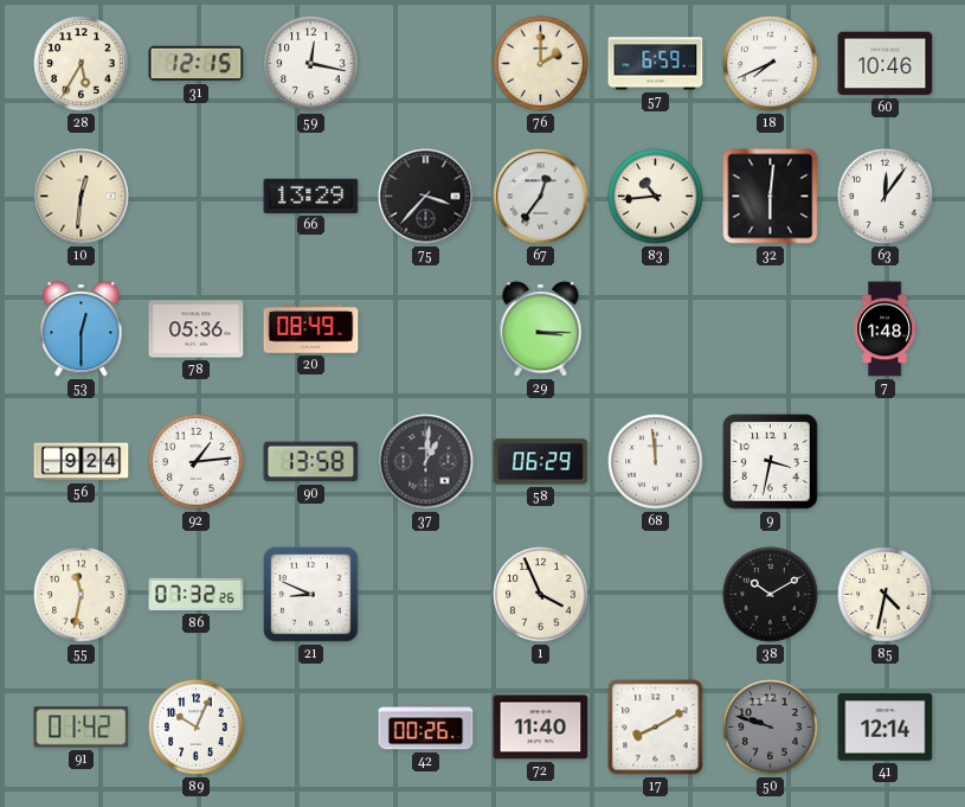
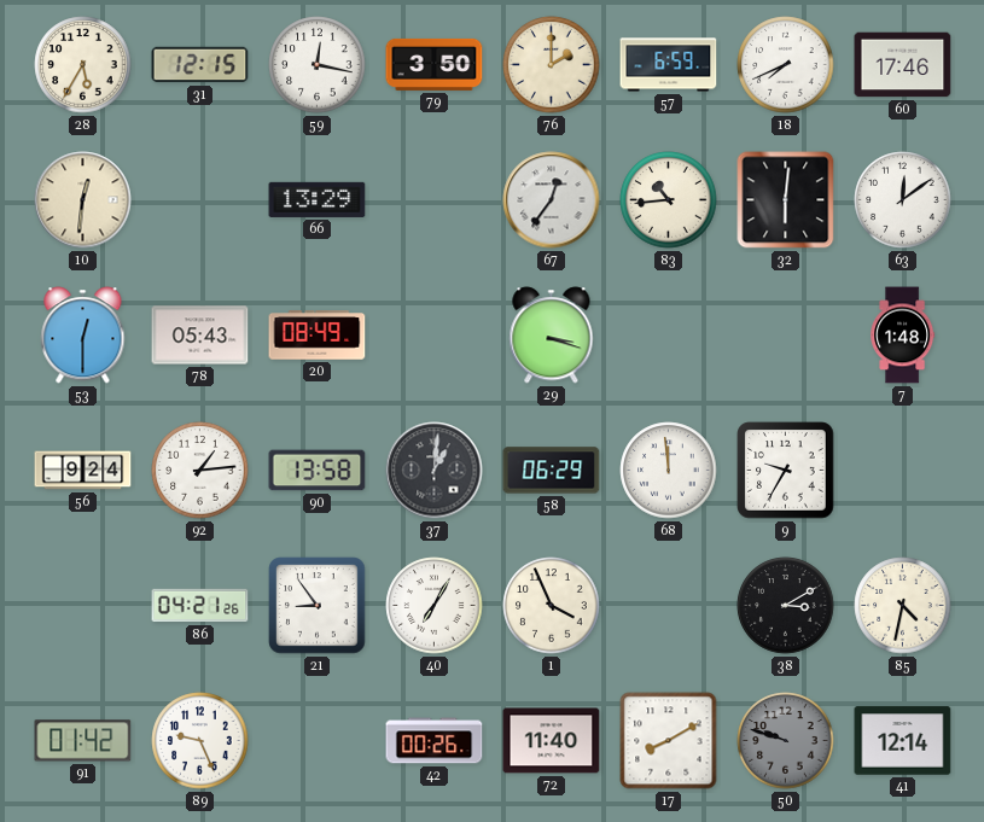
79: none -> 3:50
60: 10:46 -> 17:46
75: 3:37 -> none
63: 12:06 -> 12:09
78: 05:36 -> 05:43
29: 3:15 -> 3:18
9: 3:32 -> 9:35
55: 11:32 -> none
86: 07:32 -> 04:21
21: 8:49 -> 8:54
40: none -> 7:05
38: 10:10 -> 3:10
89: 10:04 -> 9:26
